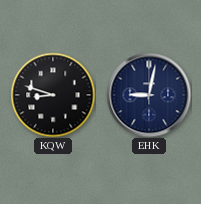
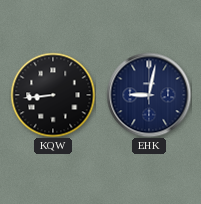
KQW: 8:48 -> 8:44
